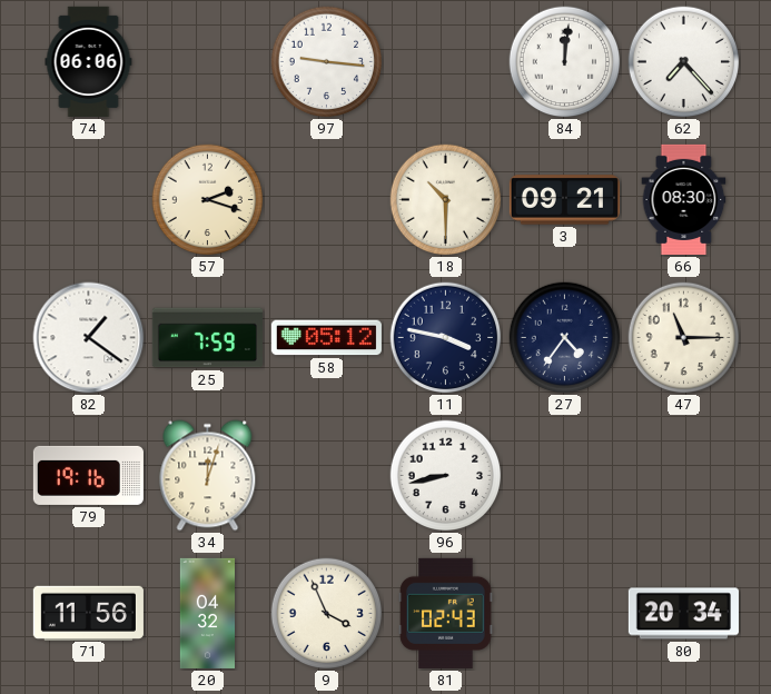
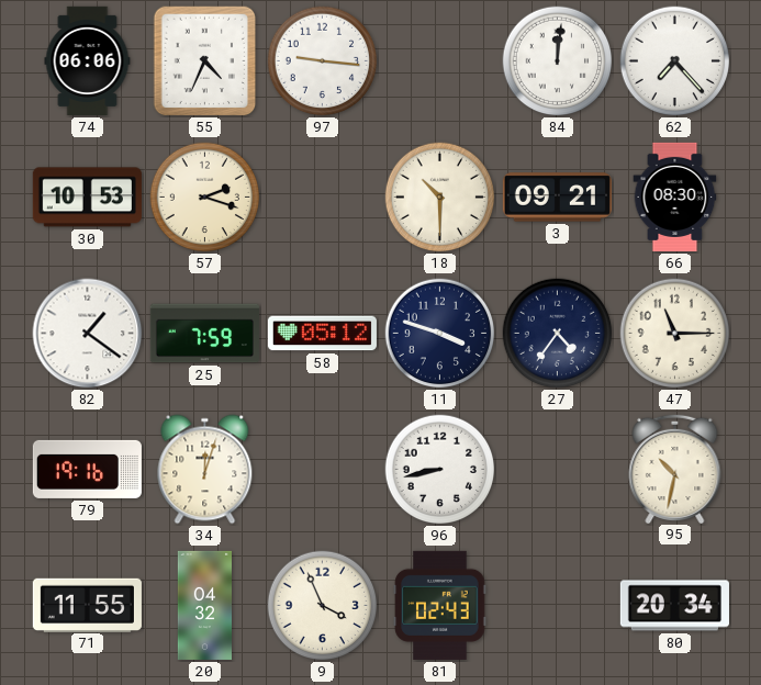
55: none -> 4:34
30: none -> 10:53
11: 3:47 -> 3:48
95: none -> 10:32
71: 11:56 -> 11:55
